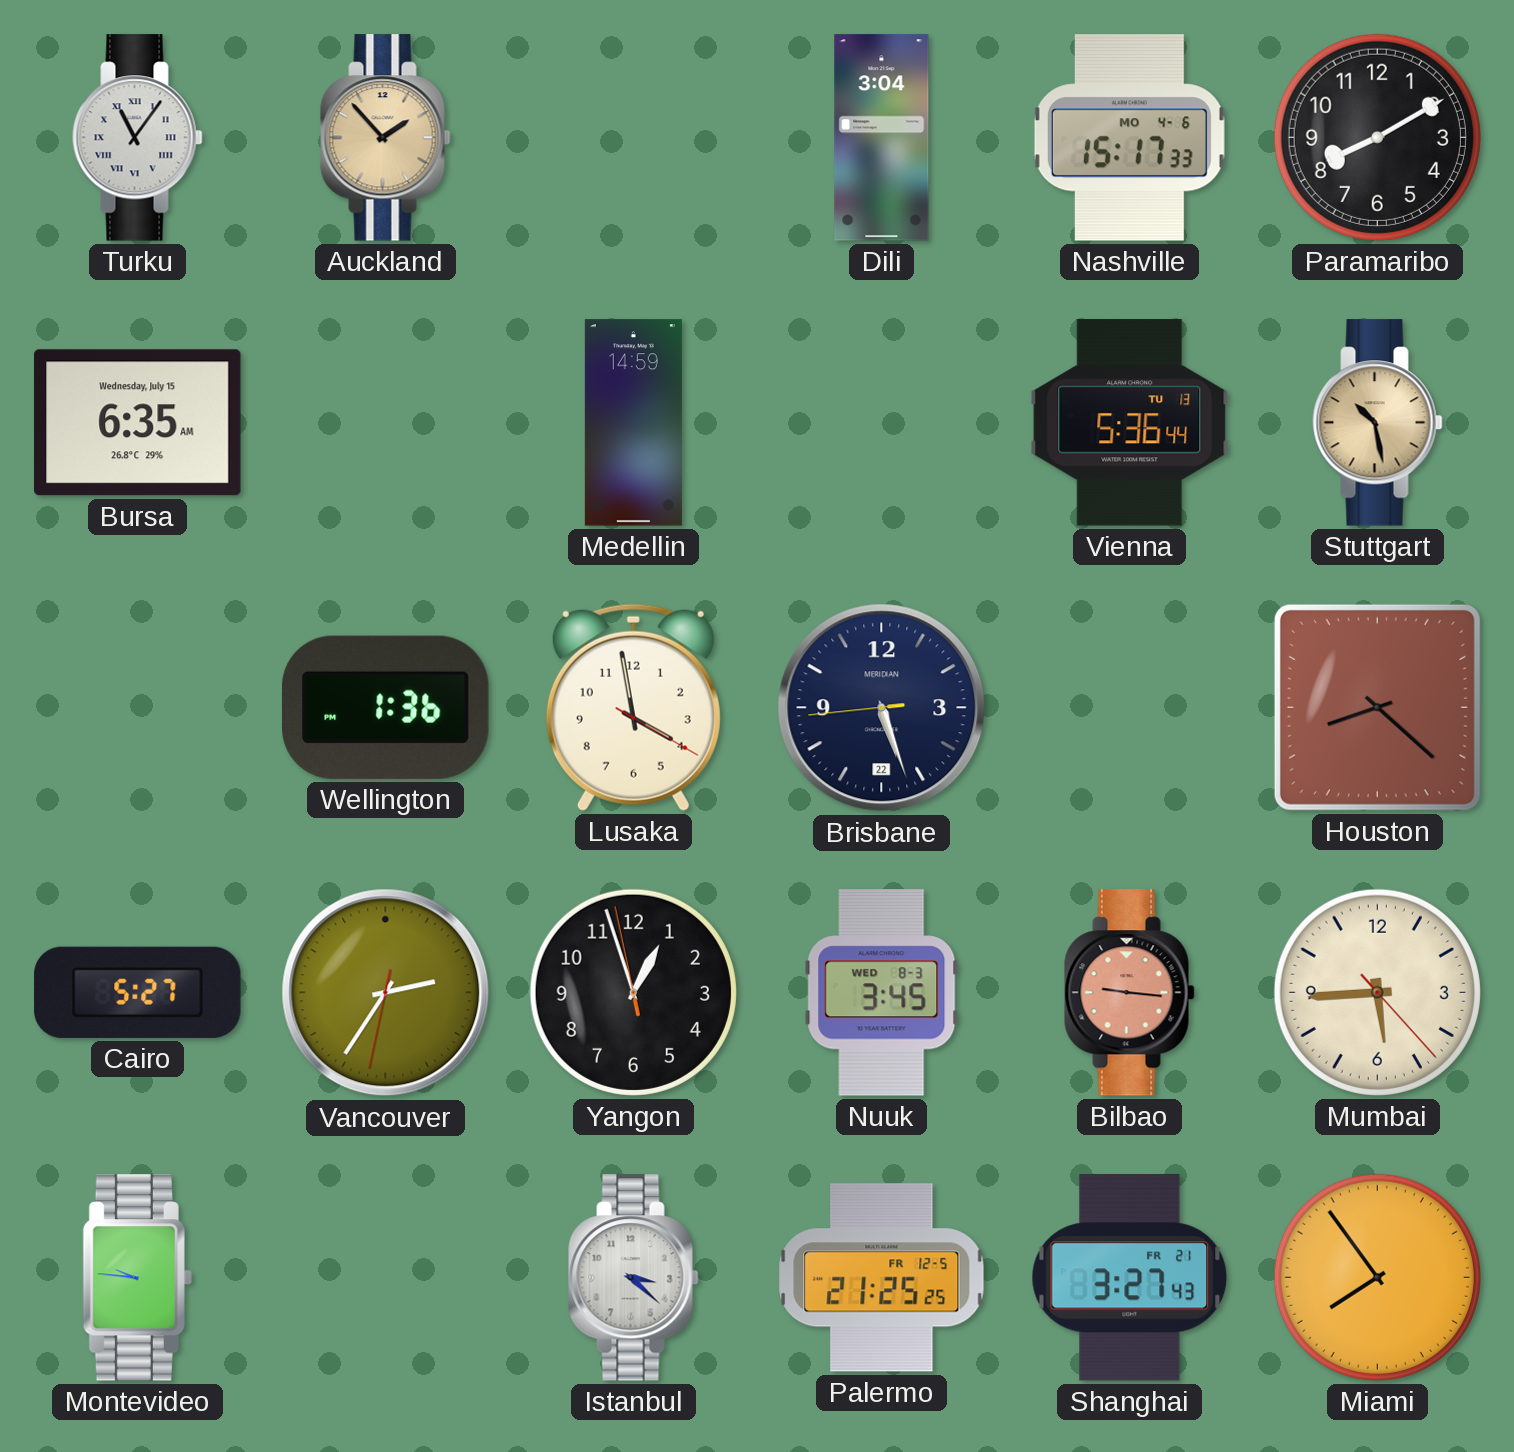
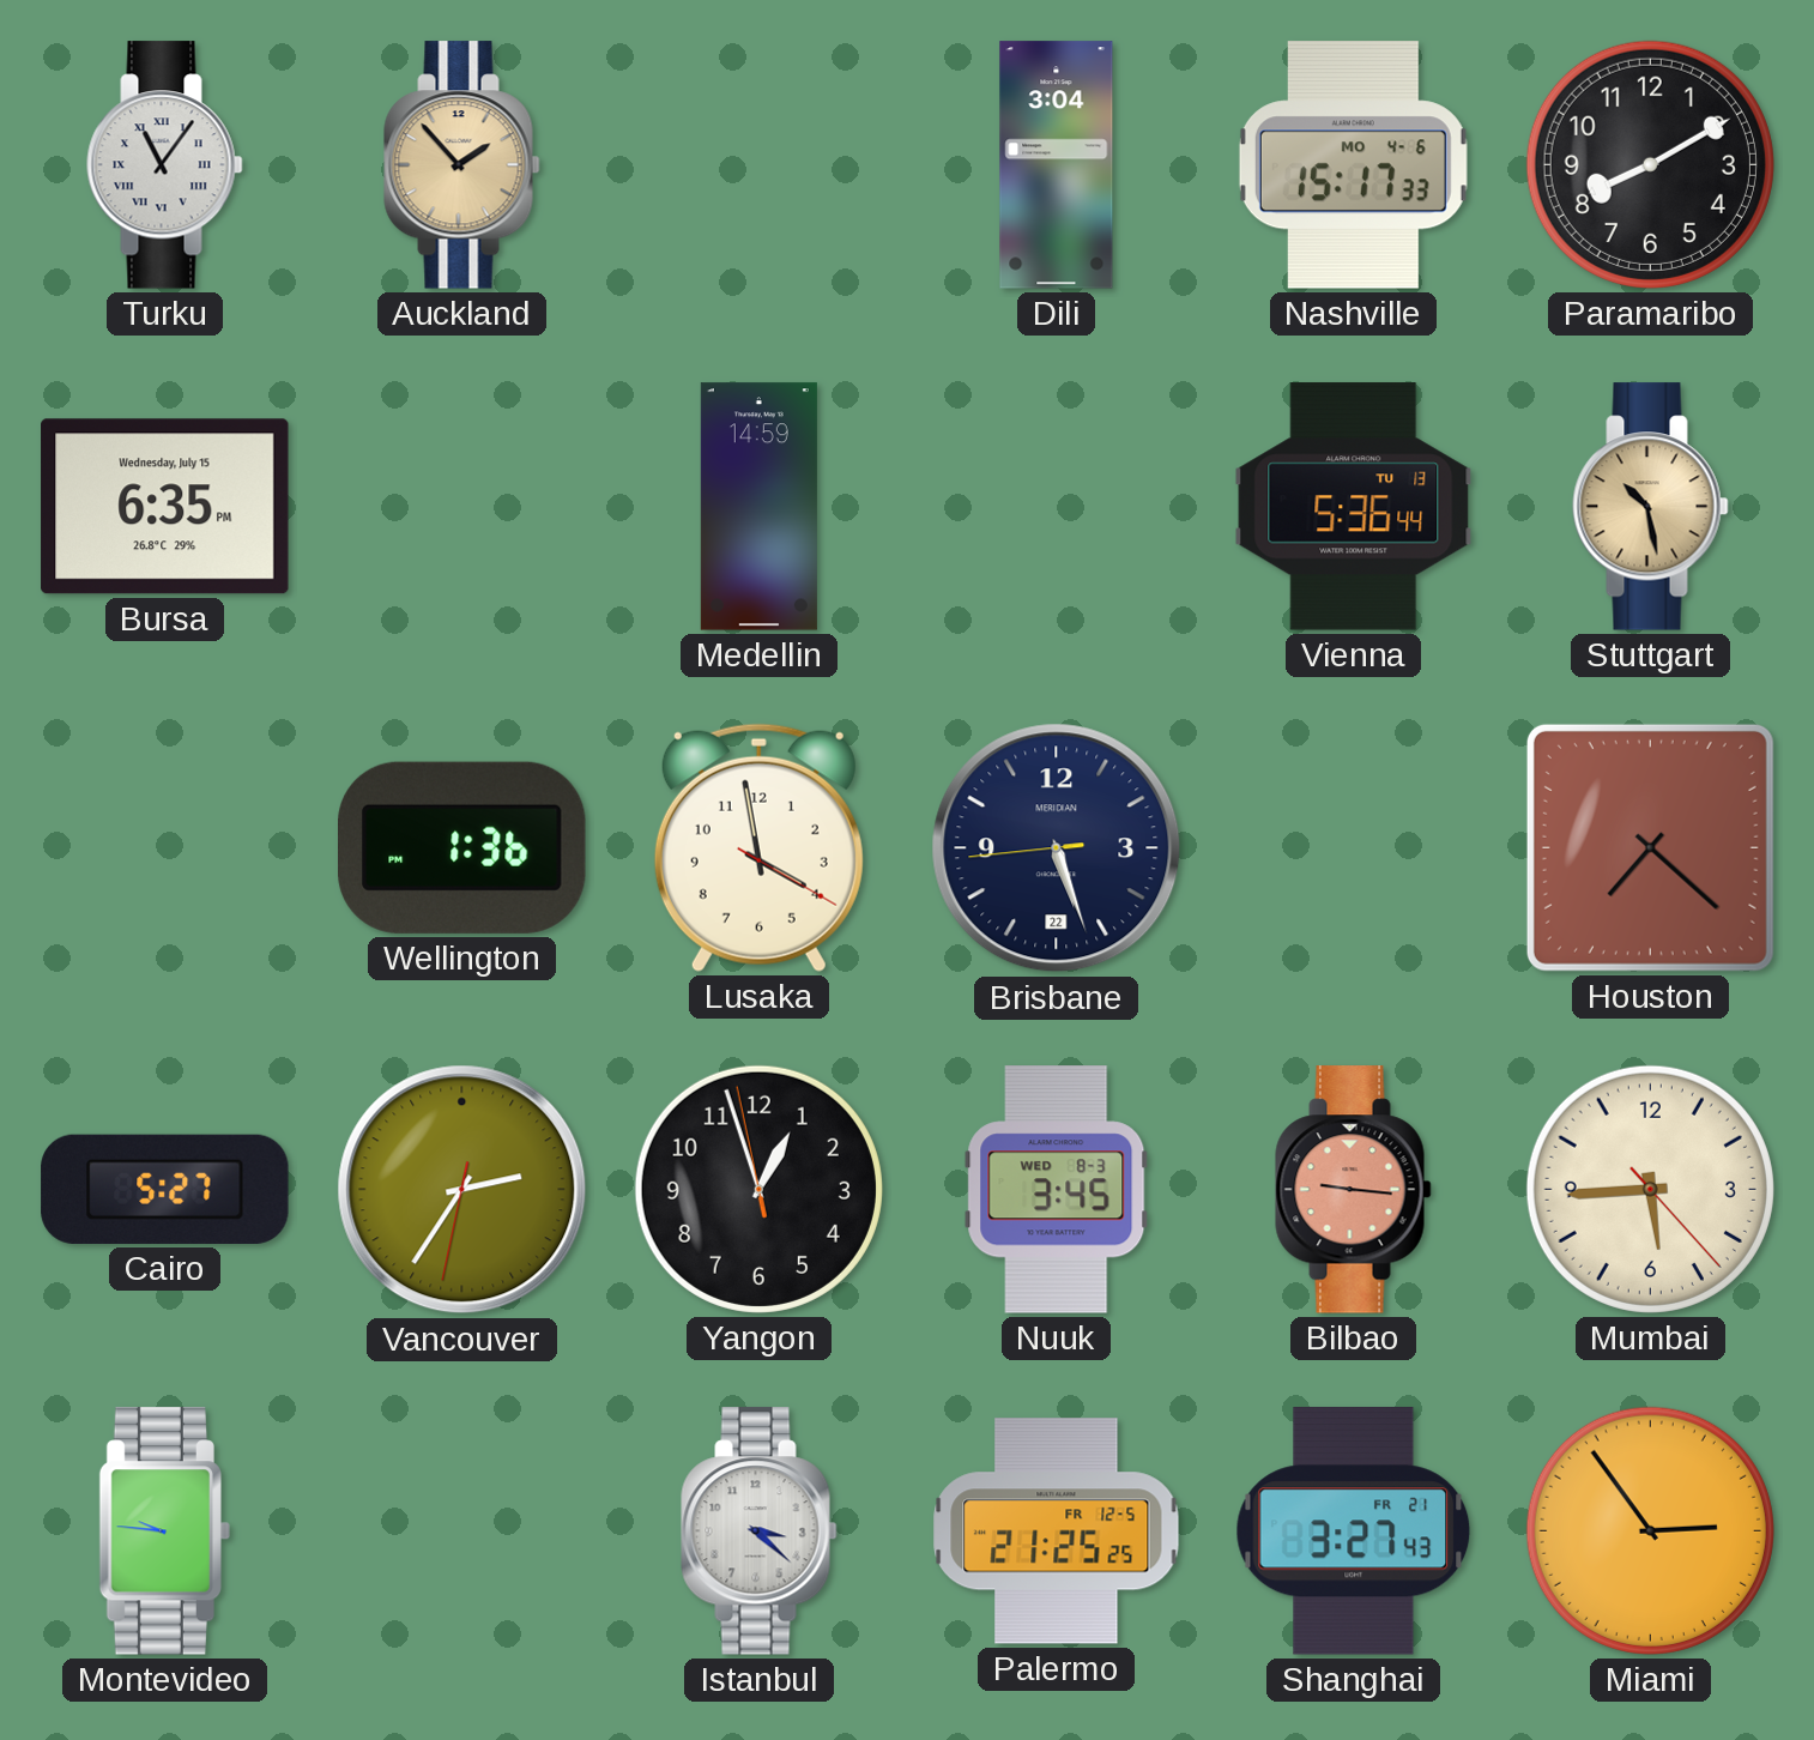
Bursa: 6:35 AM -> 6:35 PM
Houston: 8:22 -> 7:22
Miami: 7:54 -> 2:54
